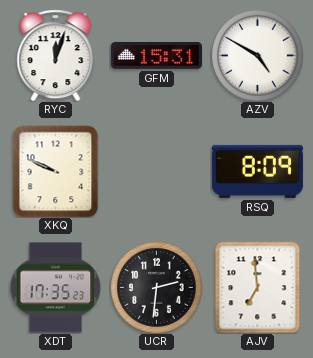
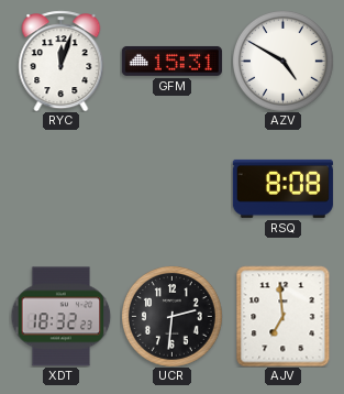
XKQ: 9:49 -> none
RSQ: 8:09 -> 8:08
XDT: 17:35 -> 18:32
